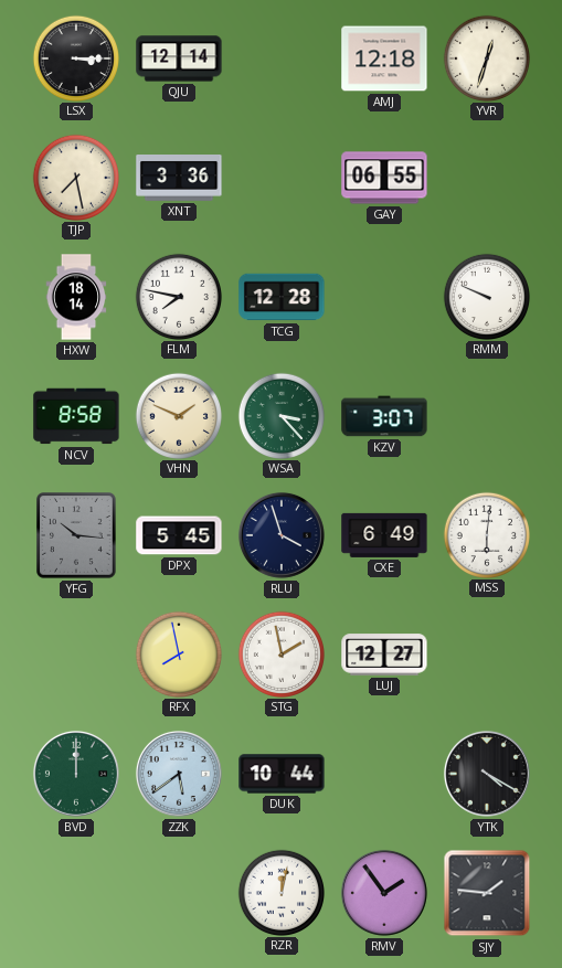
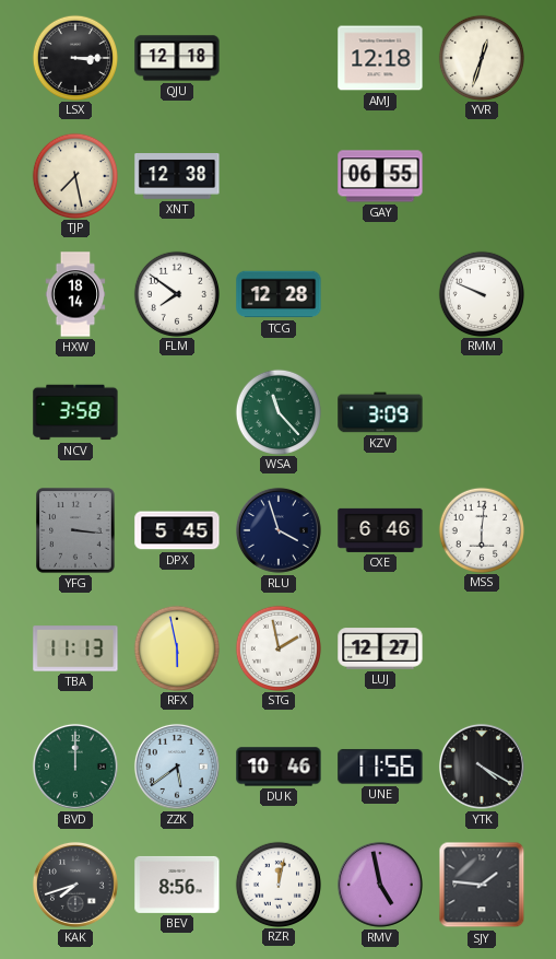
QJU: 12:14 -> 12:18
XNT: 3:36 -> 12:38
FLM: 7:47 -> 7:51
NCV: 8:58 -> 3:58
VHN: 1:49 -> none
WSA: 3:23 -> 11:23
KZV: 3:07 -> 3:09
YFG: 10:16 -> 3:16
CXE: 6:49 -> 6:46
TBA: none -> 11:13
RFX: 7:58 -> 5:58
DUK: 10:44 -> 10:46
UNE: none -> 11:56
KAK: none -> 7:42
BEV: none -> 8:56
RMV: 1:54 -> 4:58
